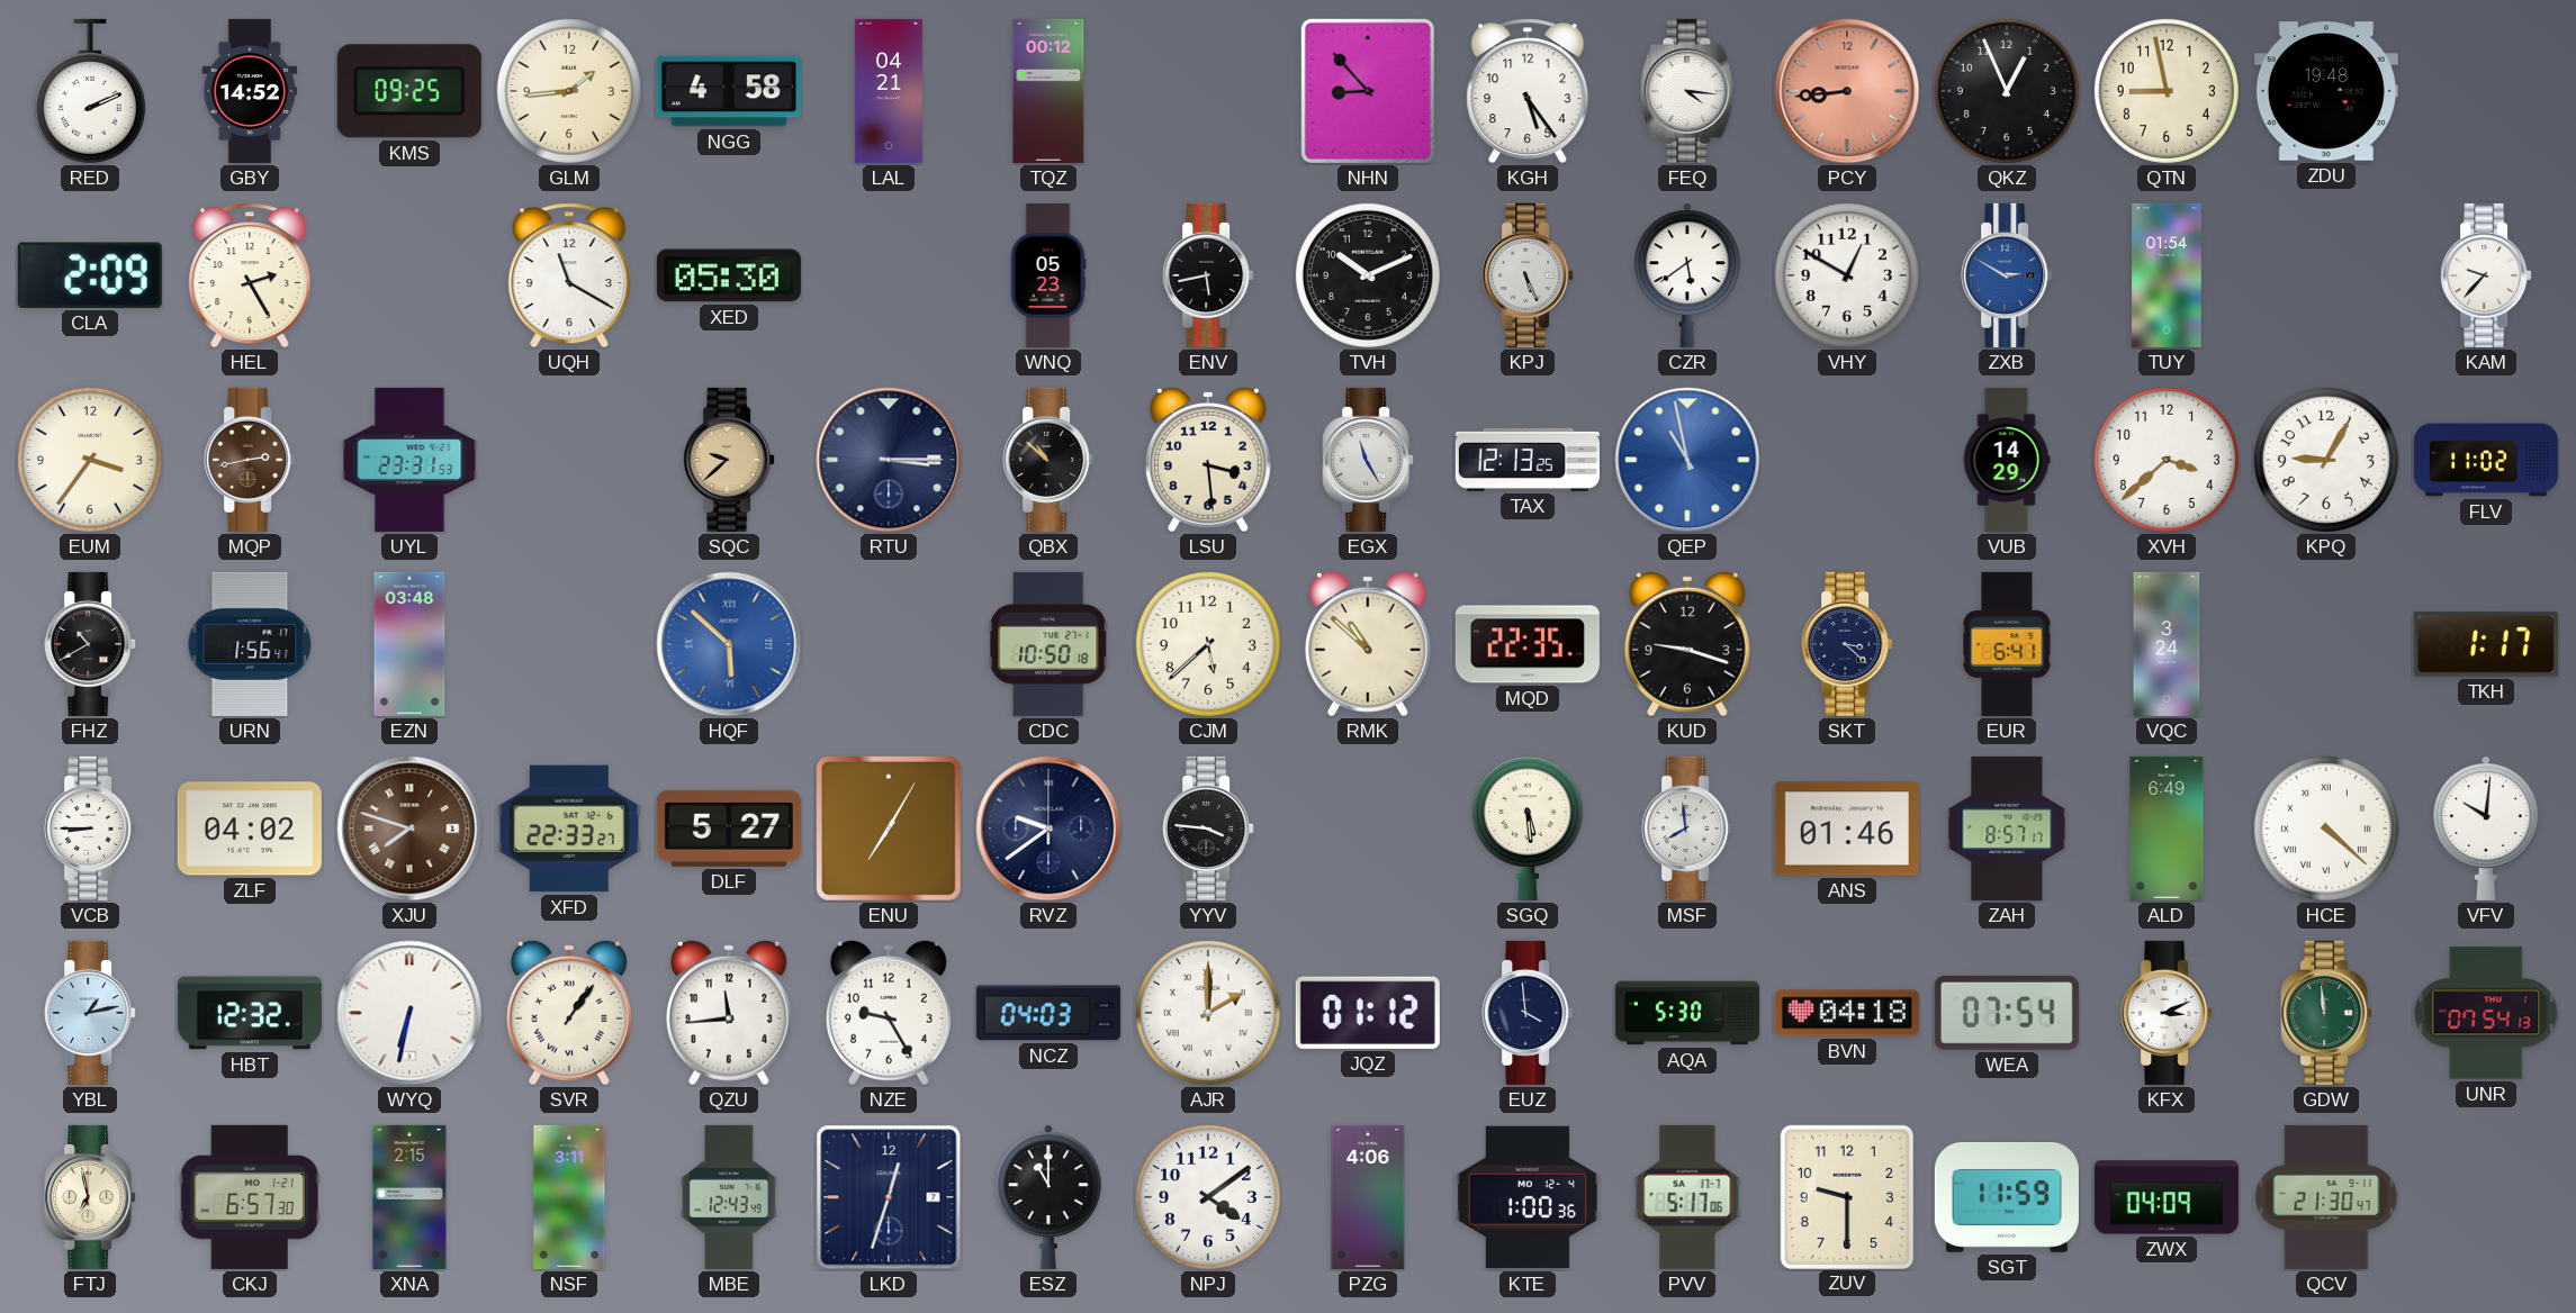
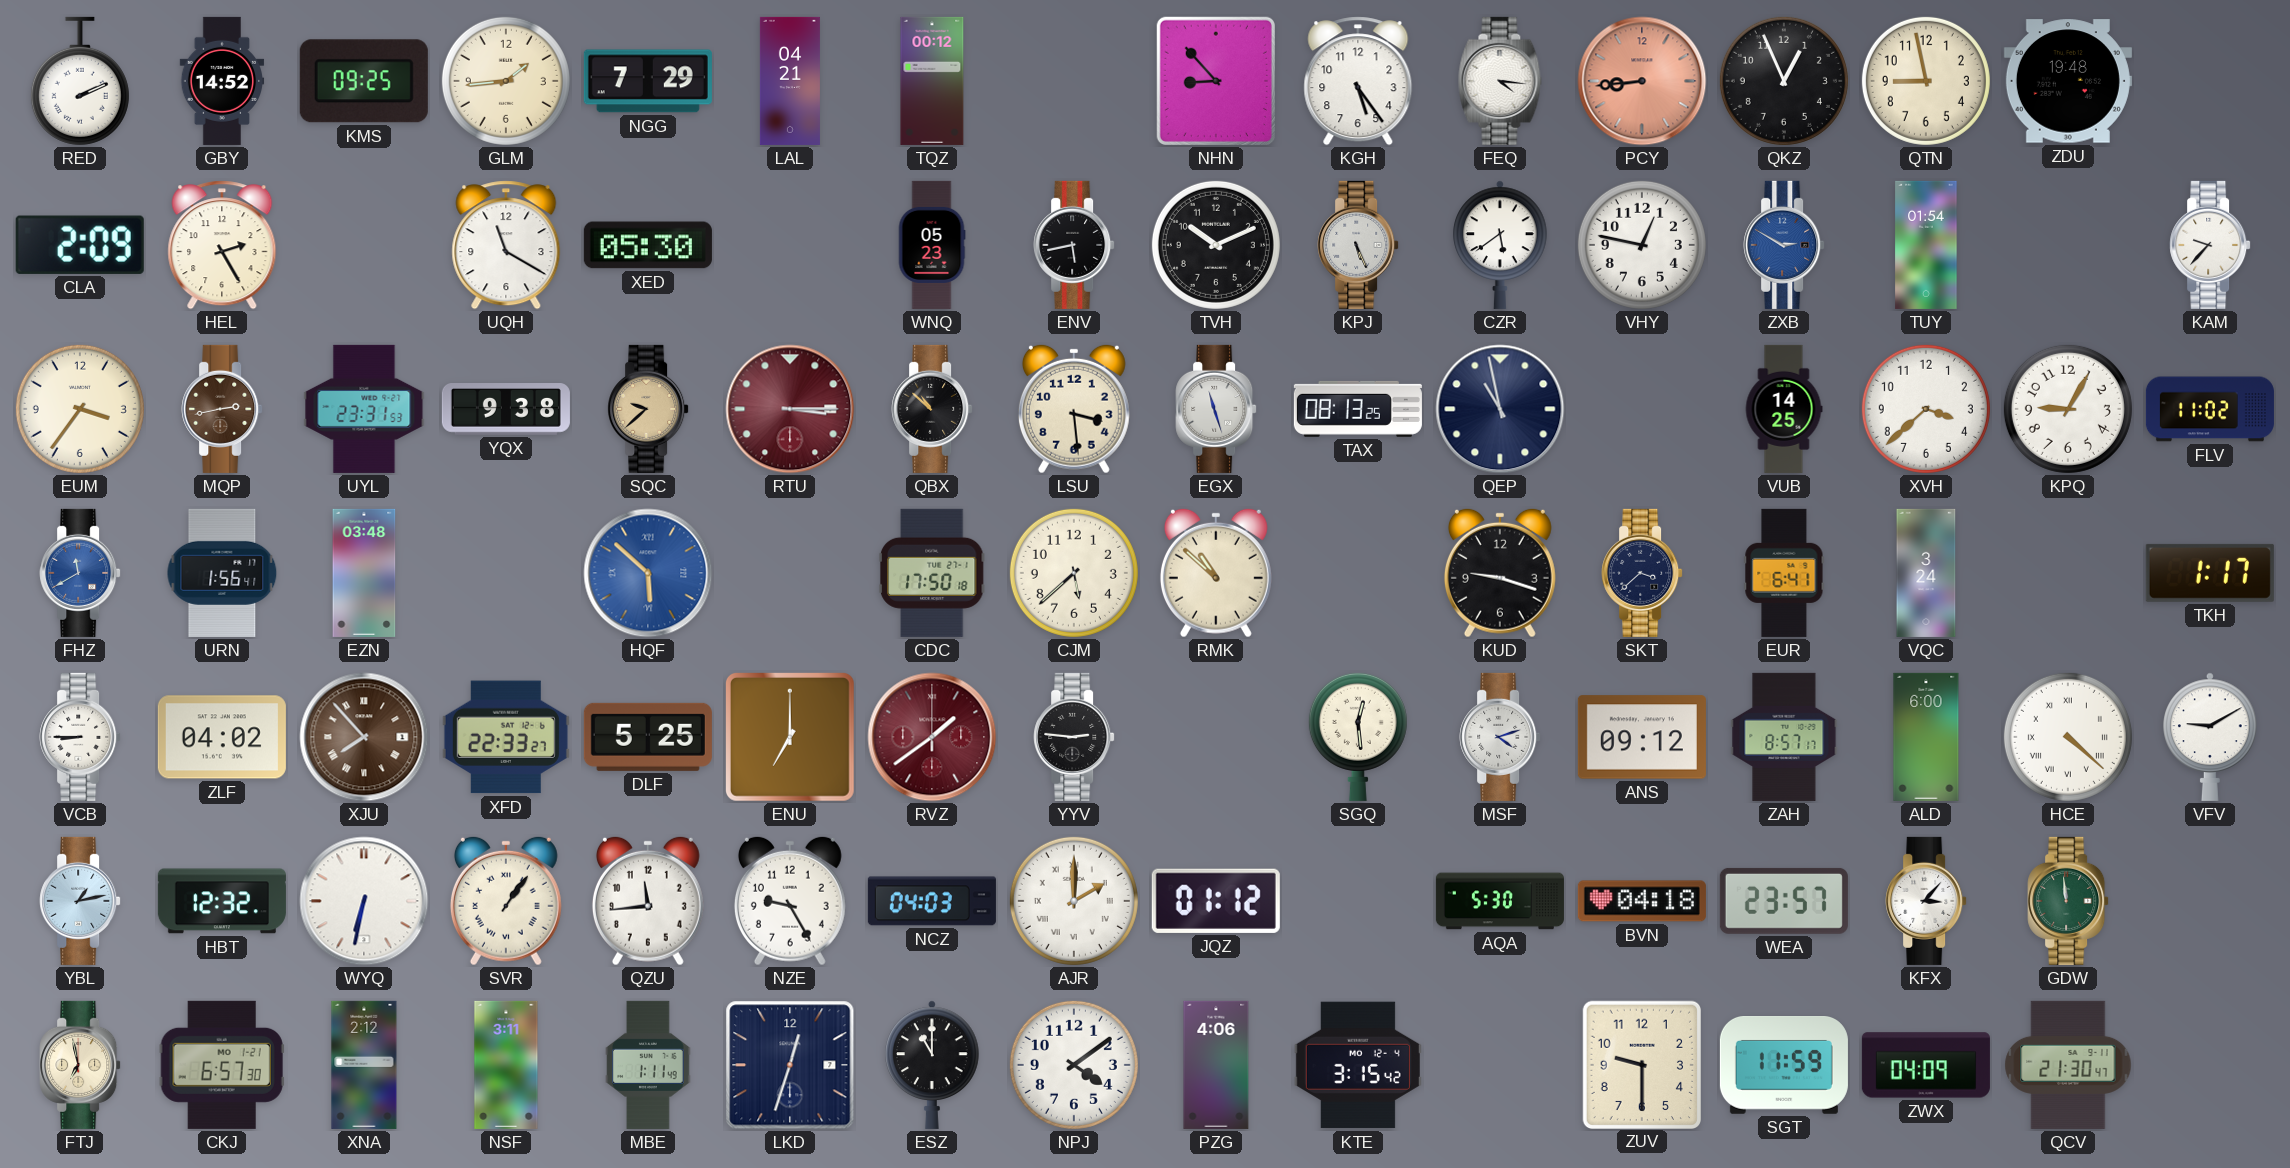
NGG: 4:58 -> 7:29
VHY: 12:50 -> 12:47
YQX: none -> 9:38
RTU dial: navy -> burgundy
EGX: 11:25 -> 11:27
TAX: 12:13 -> 08:13
QEP dial: blue -> navy
VUB: 14:29 -> 14:25
FHZ: 10:40 -> 11:40
FHZ dial: black -> blue
CDC: 10:50 -> 17:50
MQD: 22:35 -> none
SKT: 3:22 -> 3:38
XJU: 7:48 -> 7:53
DLF: 5:27 -> 5:25
ENU: 7:05 -> 7:00
RVZ: 9:39 -> 1:39
RVZ dial: navy -> burgundy
YYV: 3:46 -> 2:46
SGQ: 5:29 -> 12:29
MSF: 7:59 -> 4:12
ANS: 01:46 -> 09:12
ALD: 6:49 -> 6:00
VFV: 10:01 -> 9:10
EUZ: 3:59 -> none
WEA: 07:54 -> 23:57
KFX: 3:11 -> 3:07
UNR: 07:54 -> none
XNA: 2:15 -> 2:12
MBE: 12:43 -> 1:11
KTE: 1:00 -> 3:15
PVV: 5:17 -> none
